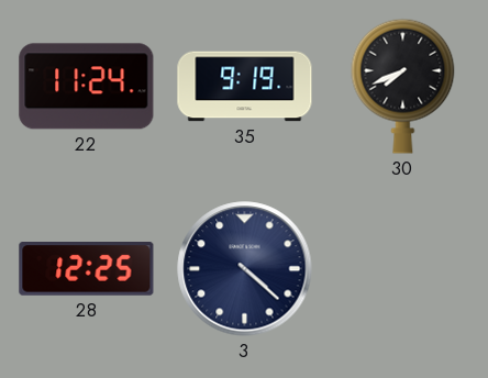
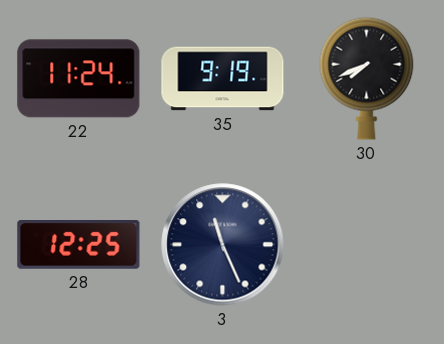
3: 4:22 -> 11:26
